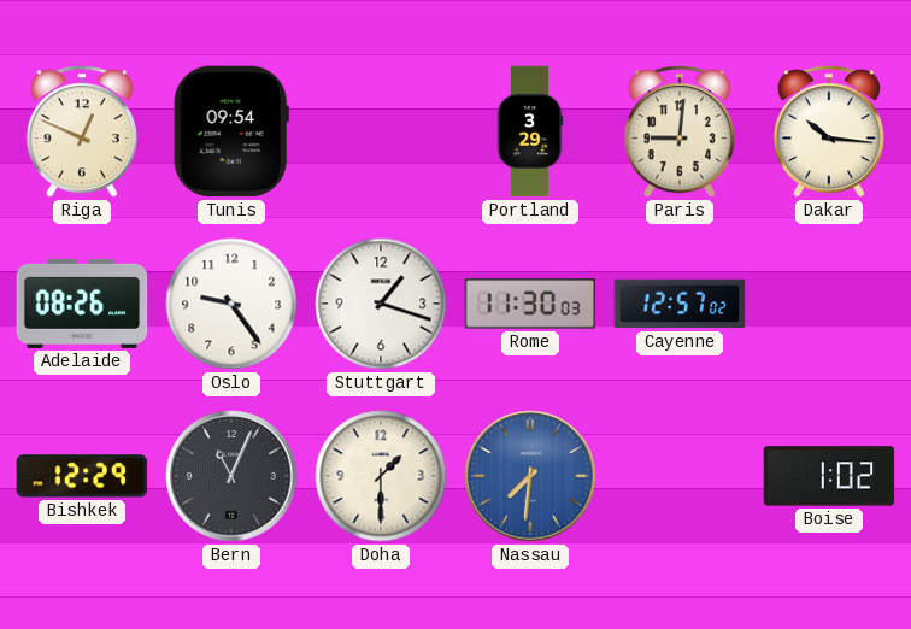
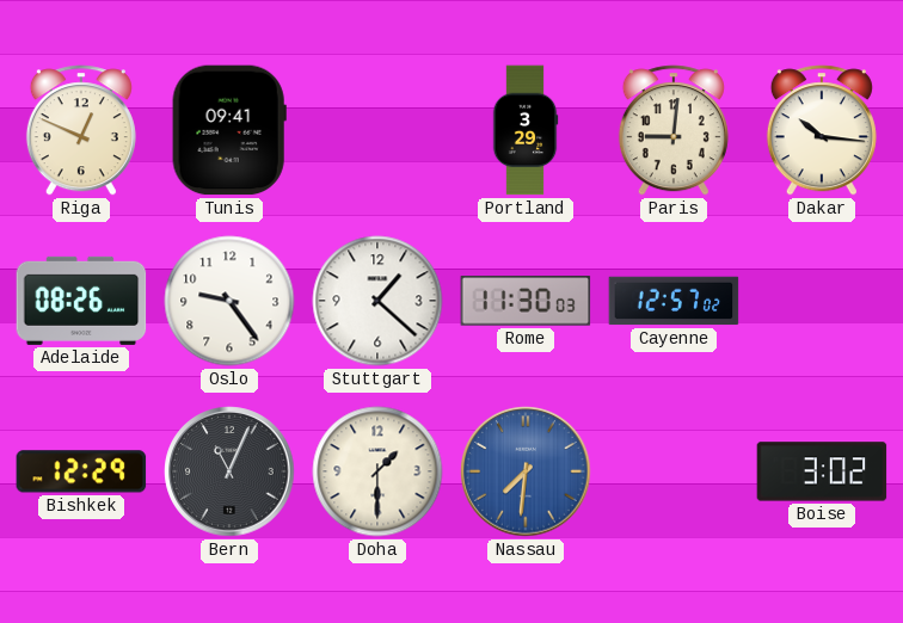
Tunis: 09:54 -> 09:41
Stuttgart: 1:18 -> 1:22
Boise: 1:02 -> 3:02
